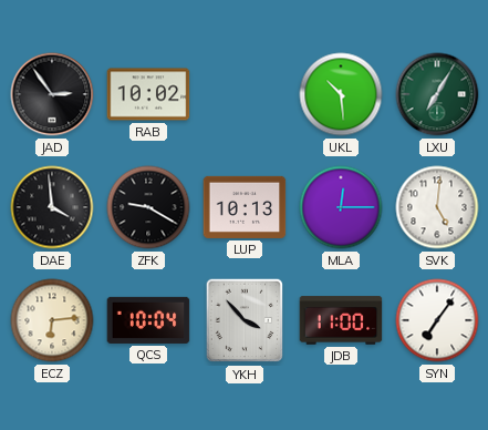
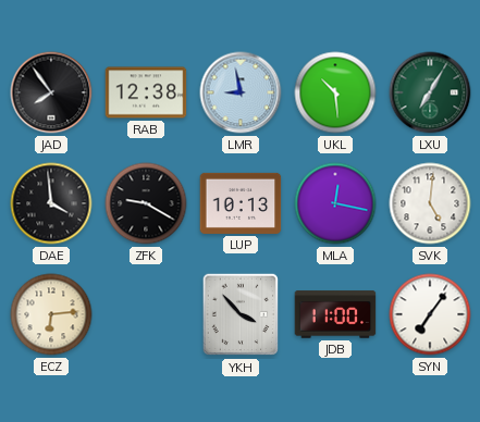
JAD: 2:54 -> 7:54
RAB: 10:02 -> 12:38
LMR: none -> 8:58
MLA: 12:15 -> 12:17
QCS: 10:04 -> none
